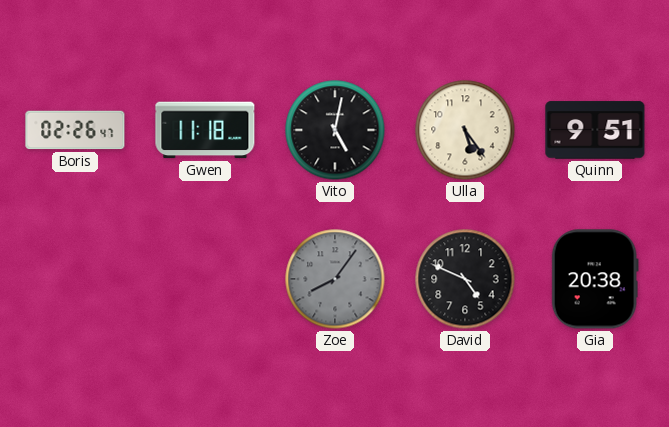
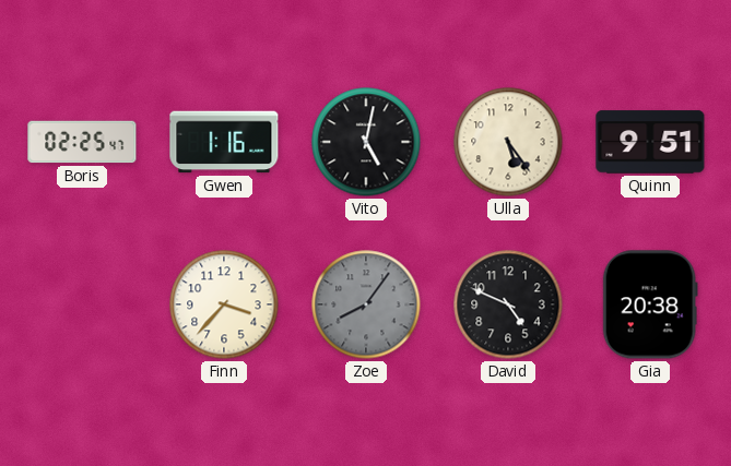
Boris: 02:26 -> 02:25
Gwen: 11:18 -> 1:16
Finn: none -> 3:37
